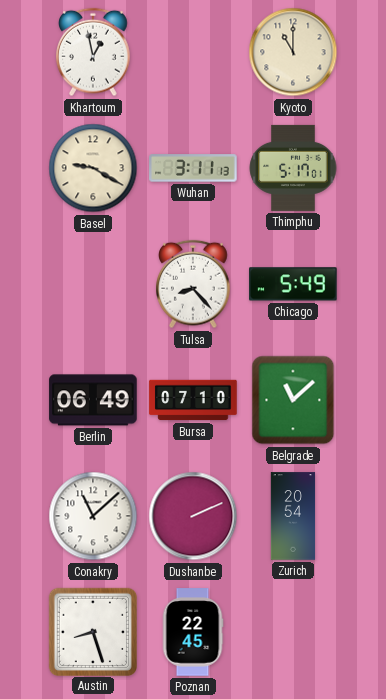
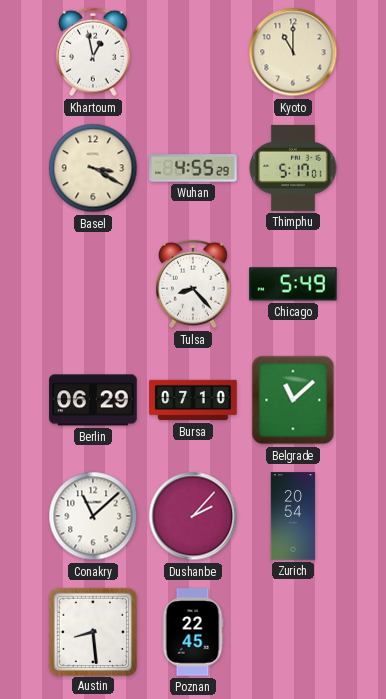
Basel: 9:20 -> 3:20
Wuhan: 3:11 -> 4:55
Berlin: 06:49 -> 06:29
Dushanbe: 2:11 -> 2:07
Austin: 8:27 -> 8:29
